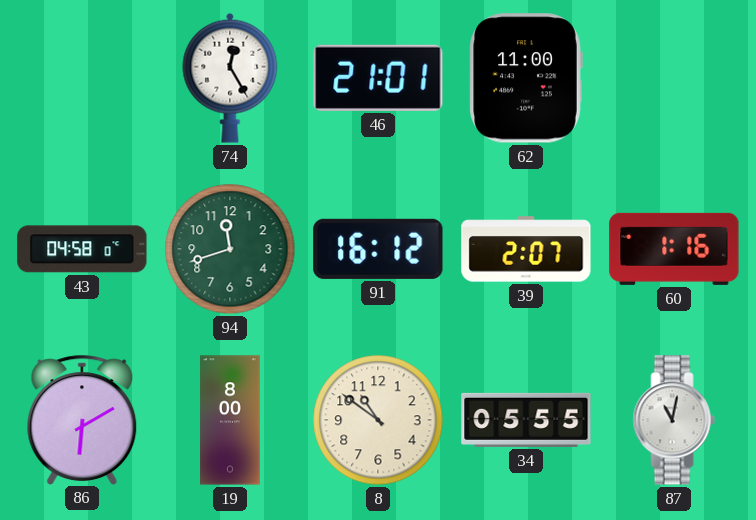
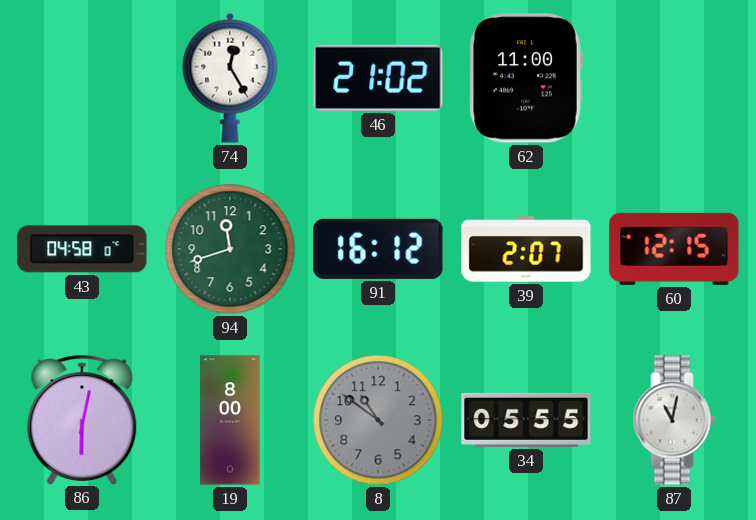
46: 21:01 -> 21:02
60: 1:16 -> 12:15
86: 6:10 -> 6:02
8 dial: cream -> grey
